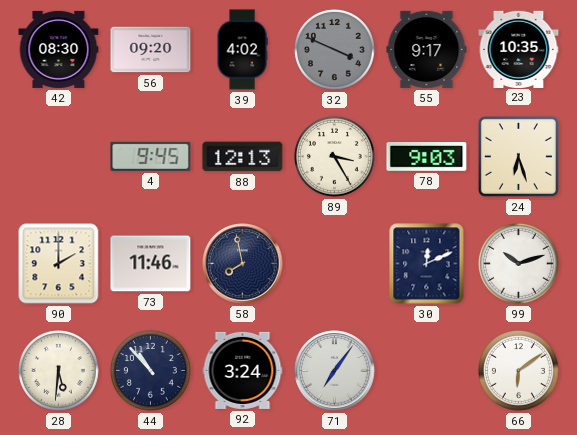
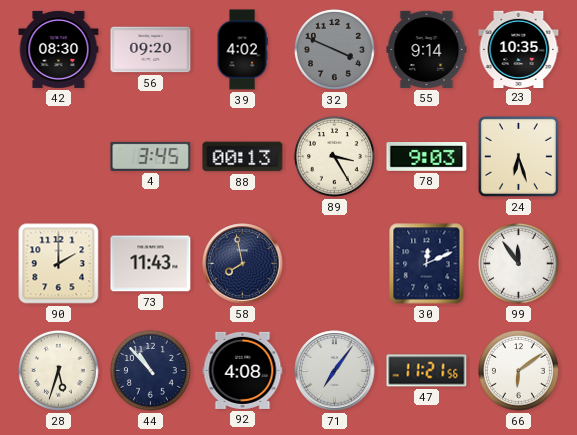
55: 9:17 -> 9:14
4: 9:45 -> 3:45
88: 12:13 -> 00:13
73: 11:46 -> 11:43
99: 10:12 -> 11:54
28: 5:31 -> 5:33
92: 3:24 -> 4:08
47: none -> 11:21
